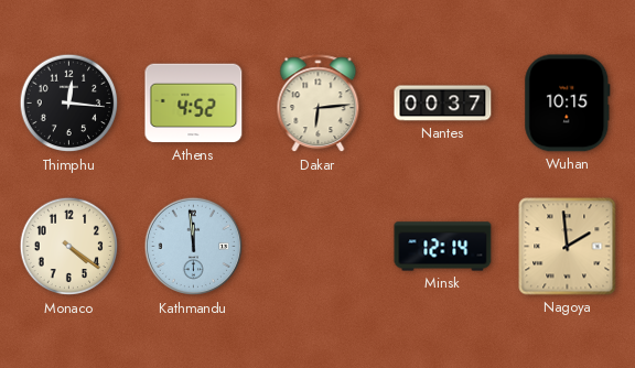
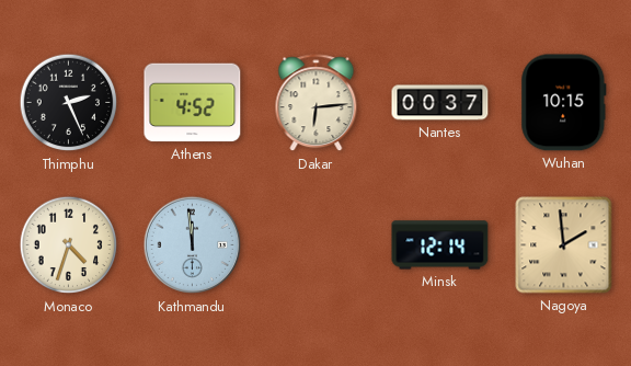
Thimphu: 12:16 -> 2:26
Monaco: 4:21 -> 4:33
